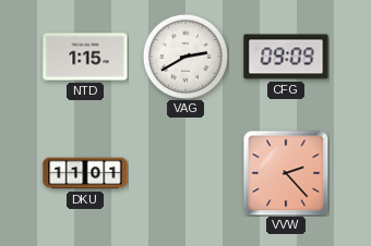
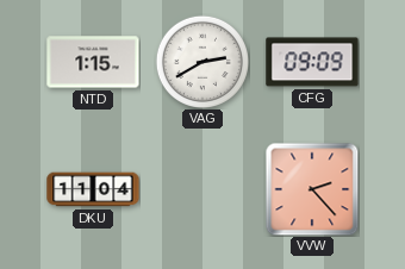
DKU: 11:01 -> 11:04
